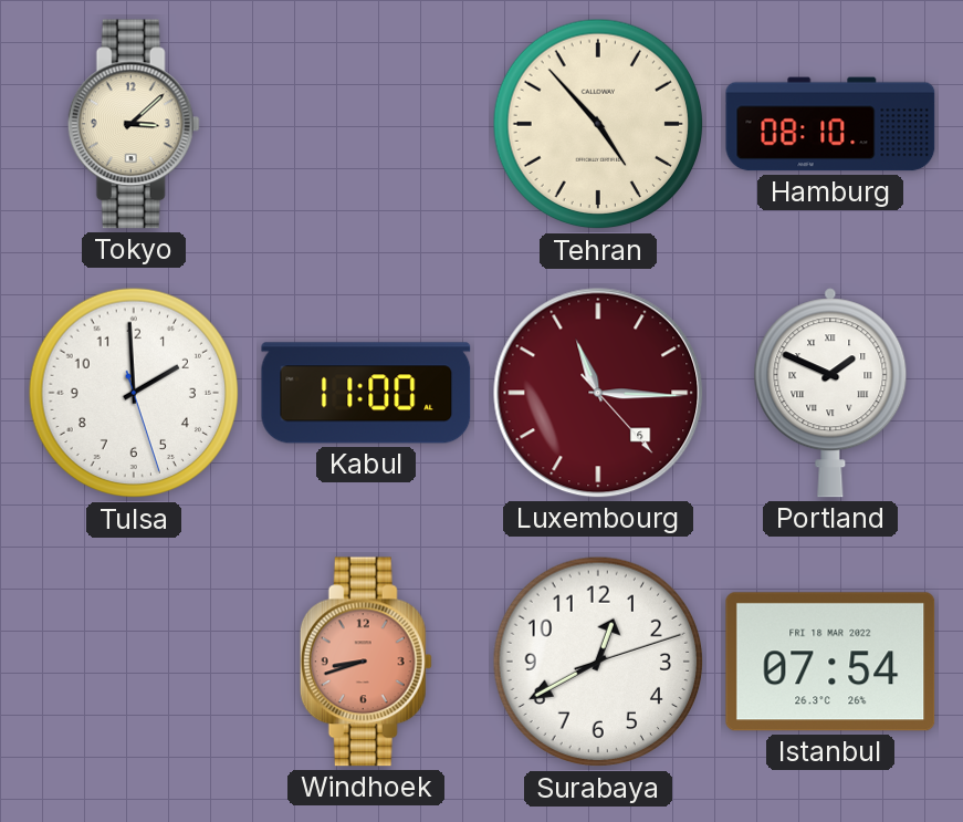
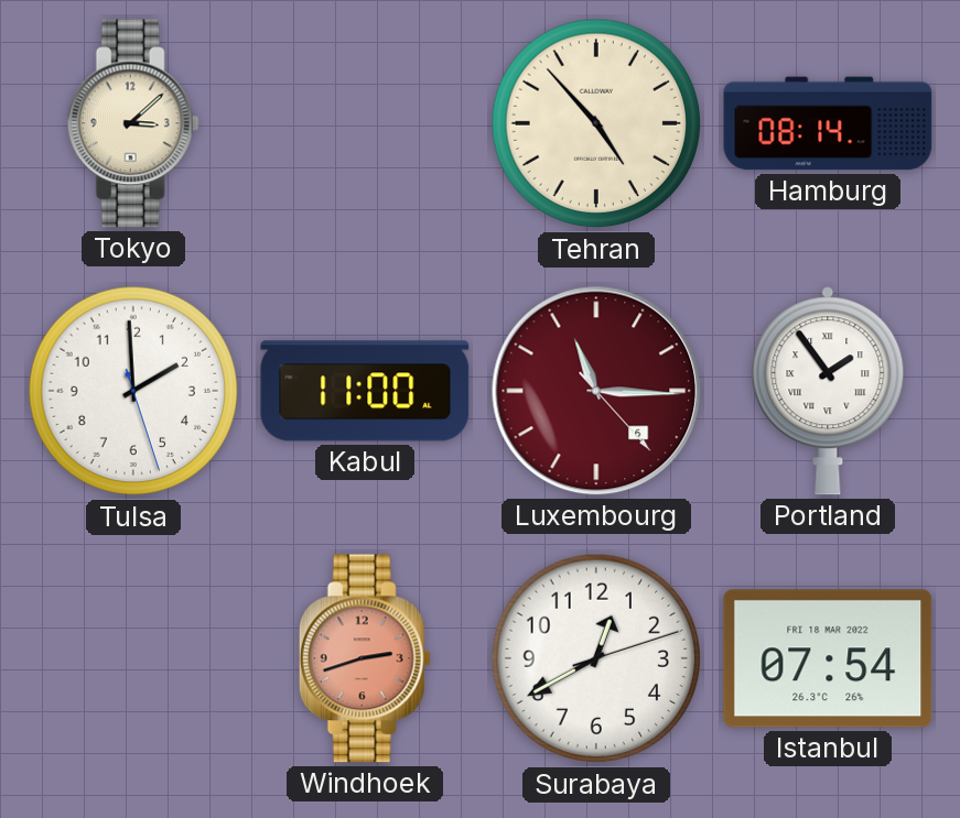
Hamburg: 08:10 -> 08:14
Portland: 1:49 -> 1:54
Windhoek: 8:42 -> 2:42
